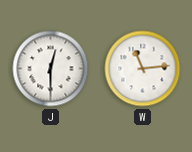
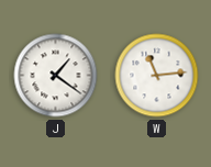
J: 12:30 -> 1:21
